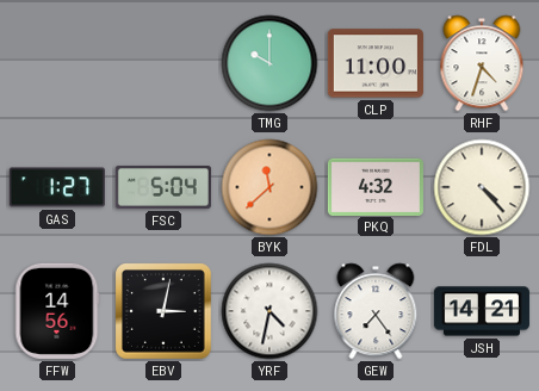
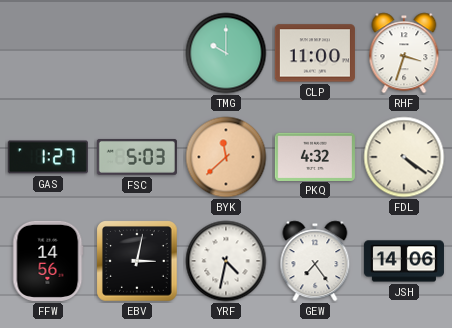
RHF: 4:33 -> 3:33
FSC: 5:04 -> 5:03
FDL: 4:23 -> 4:21
JSH: 14:21 -> 14:06
